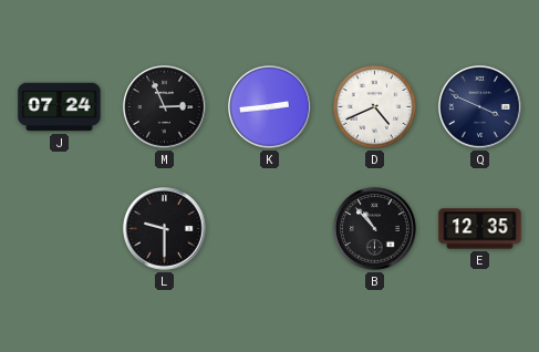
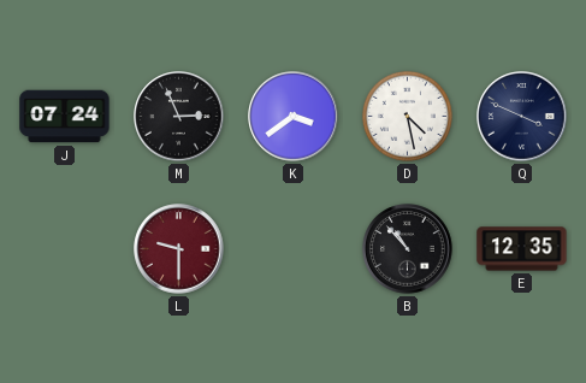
K: 2:44 -> 3:39
D: 4:41 -> 4:28
L dial: black -> burgundy
